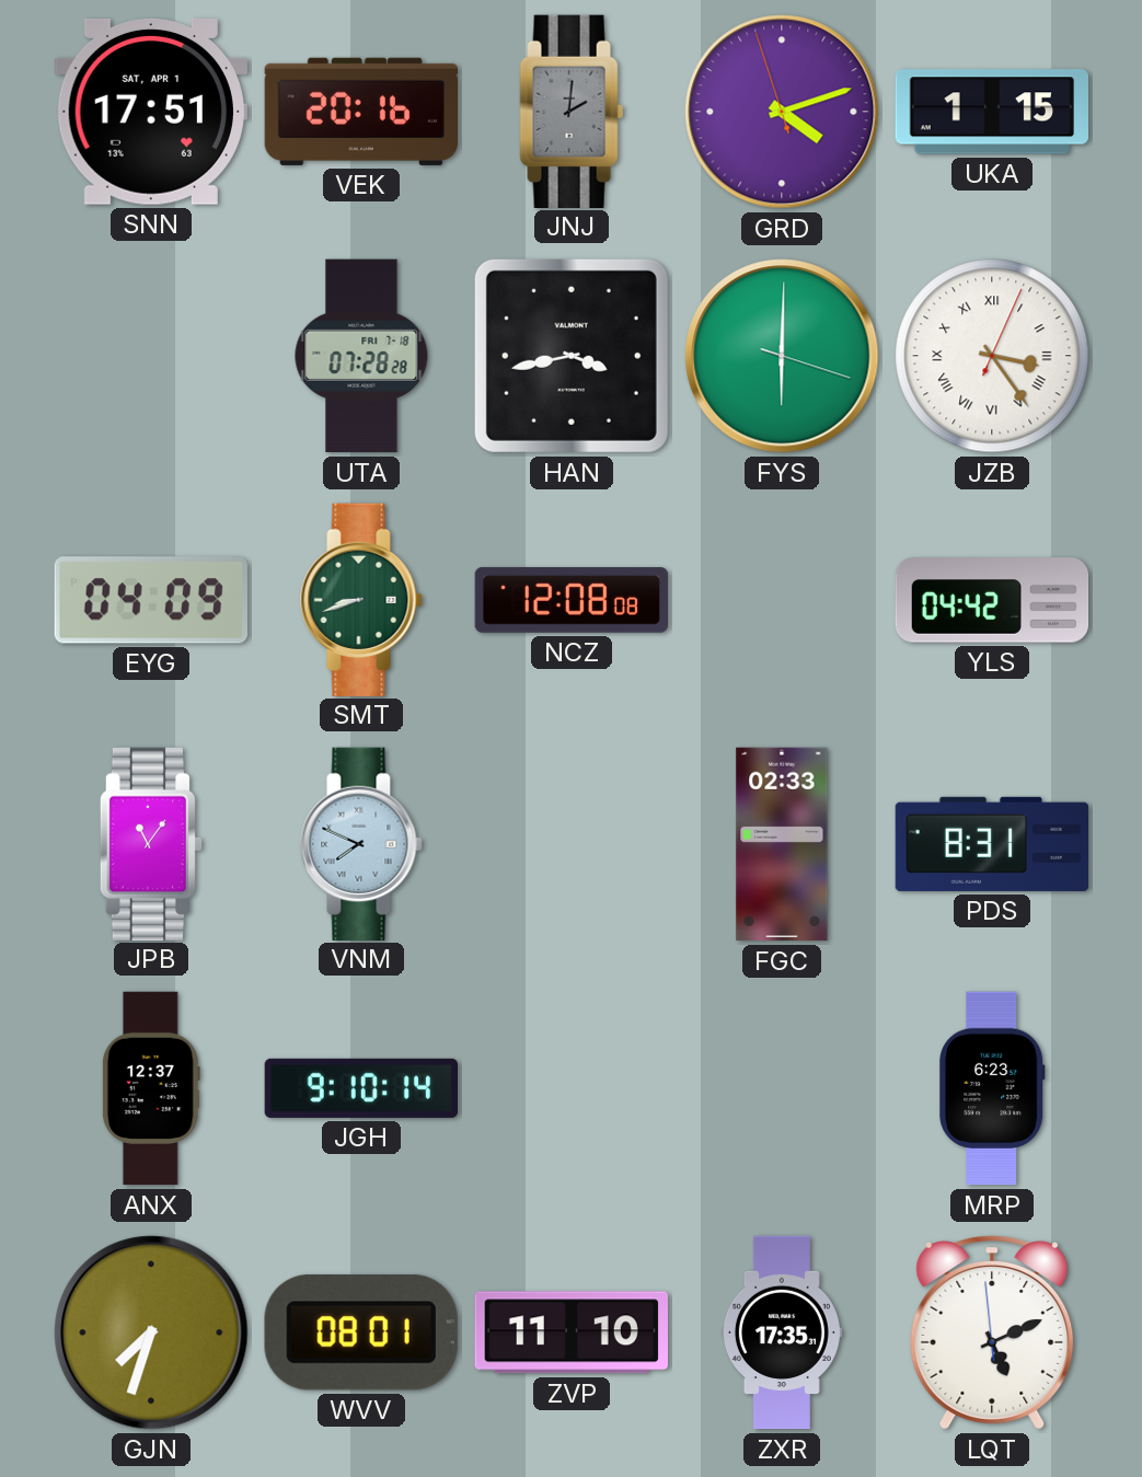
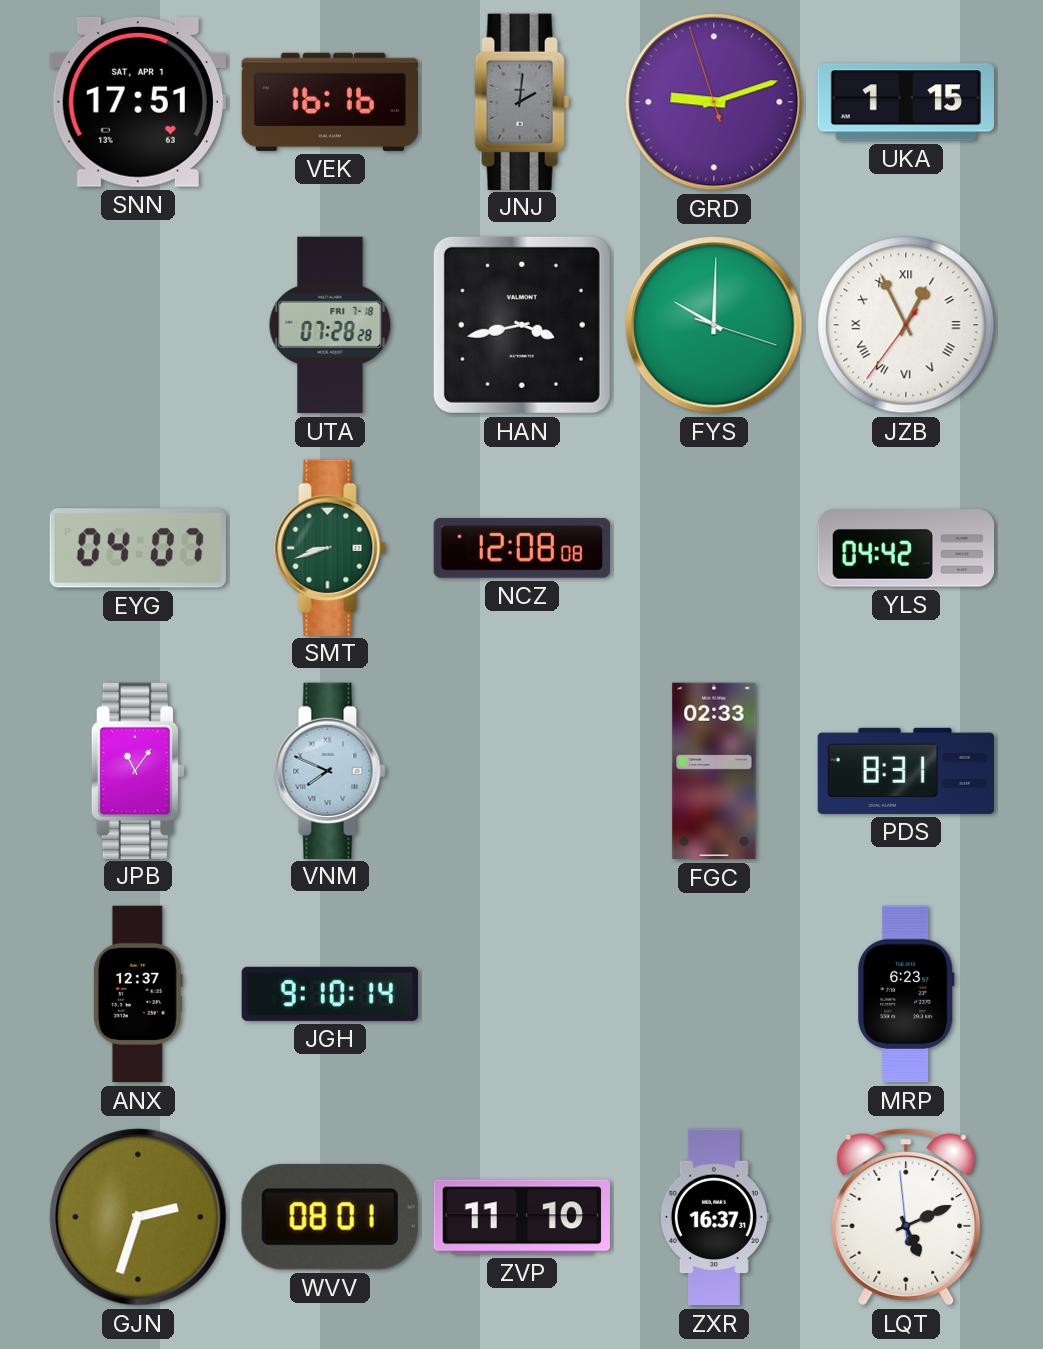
VEK: 20:16 -> 16:16
GRD: 4:11 -> 9:11
FYS: 6:00 -> 10:00
JZB: 3:24 -> 12:55
EYG: 04:09 -> 04:07
GJN: 7:33 -> 2:33
ZXR: 17:35 -> 16:37
